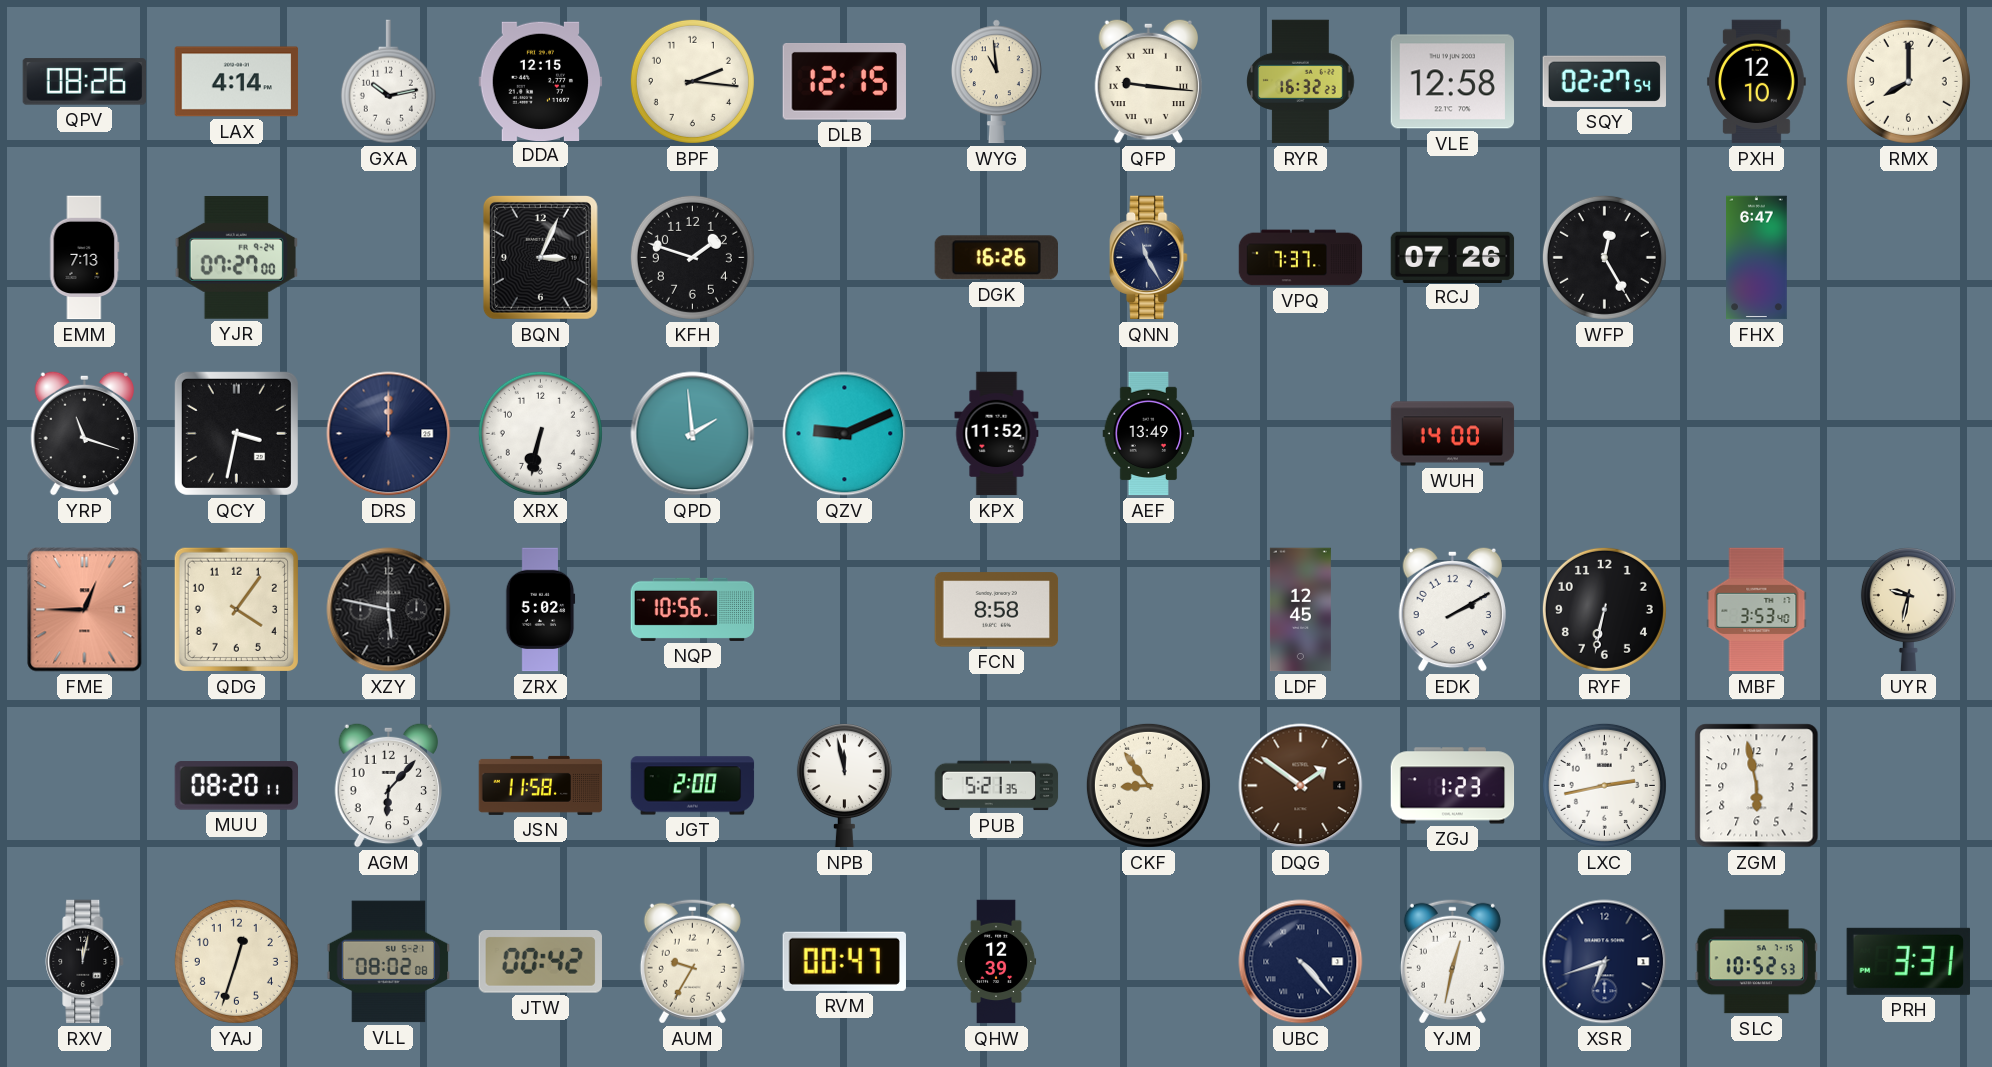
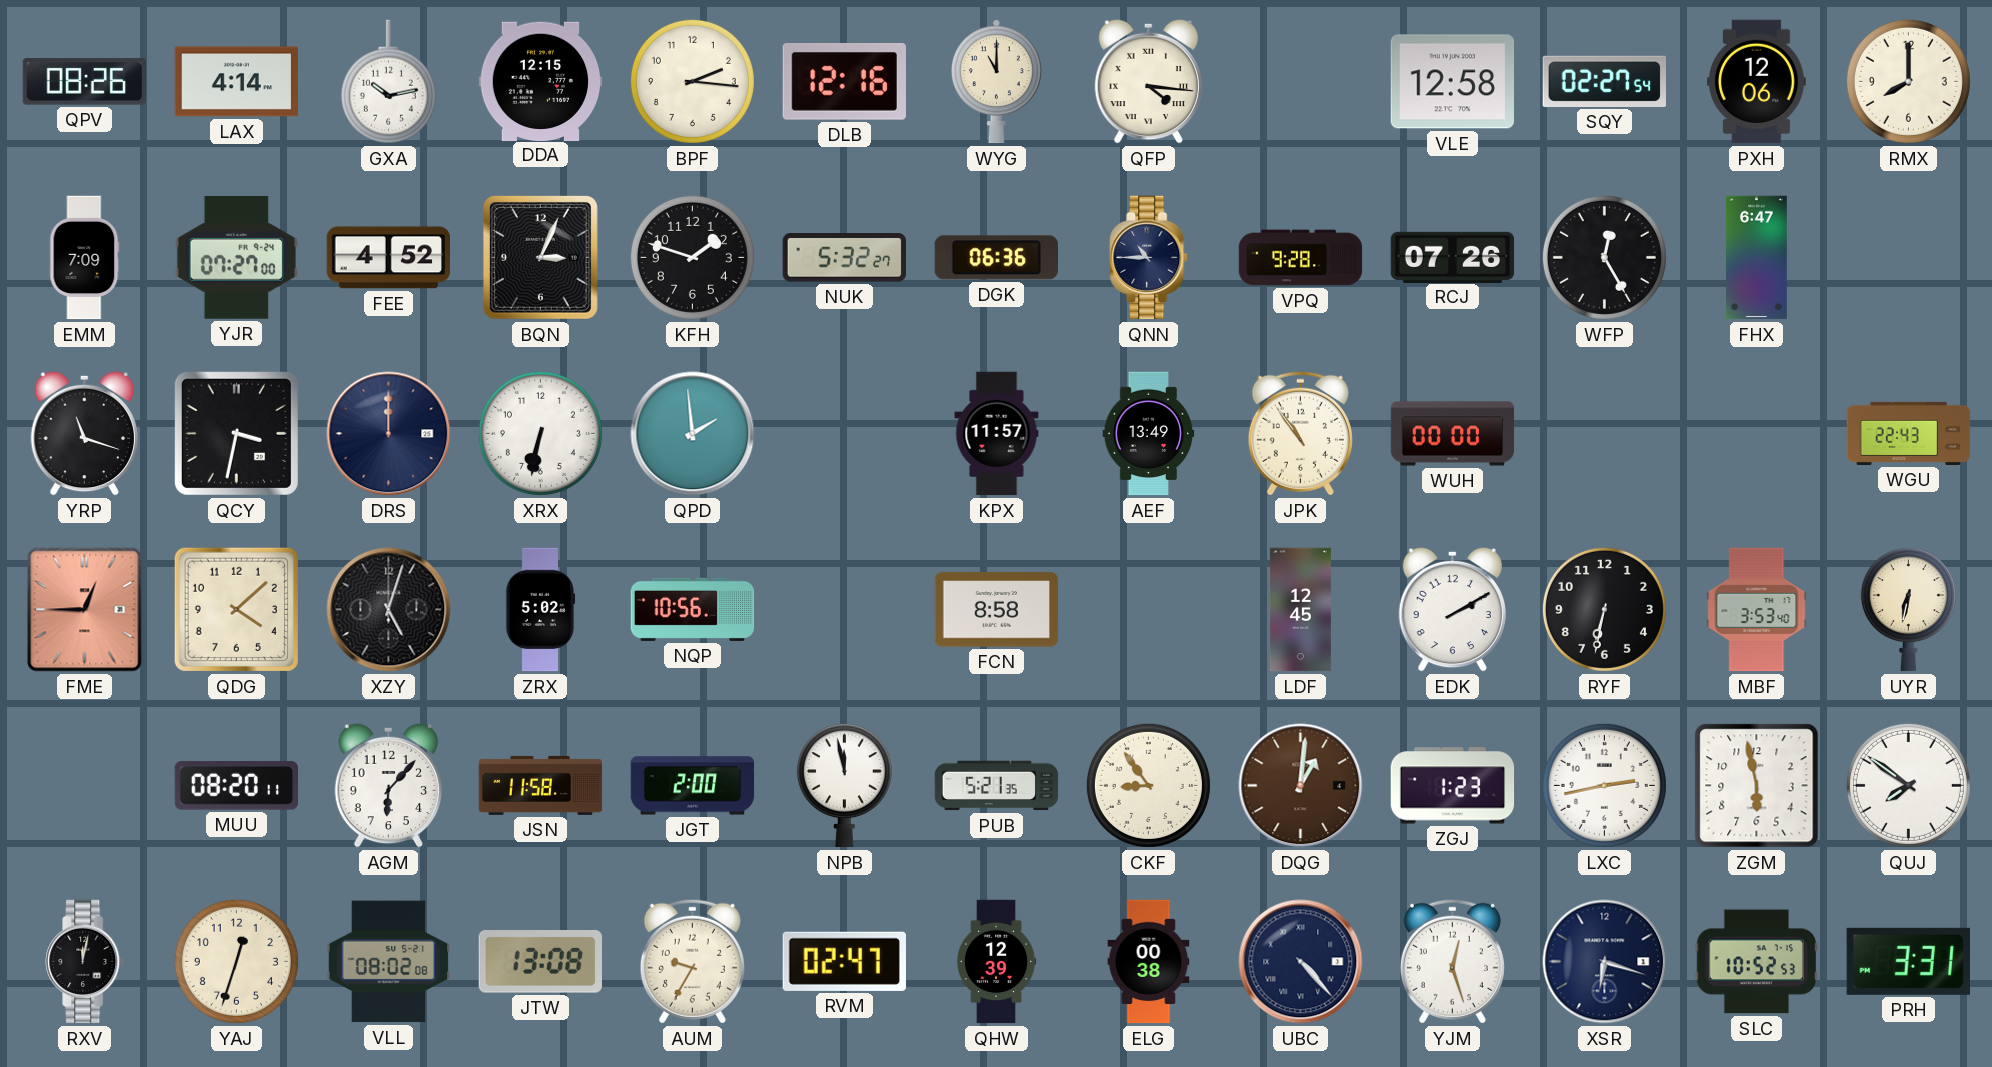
DLB: 12:15 -> 12:16
WYG: 10:59 -> 11:00
QFP: 9:16 -> 4:16
RYR: 16:32 -> none
PXH: 12:10 -> 12:06
EMM: 7:13 -> 7:09
FEE: none -> 4:52
NUK: none -> 5:32
DGK: 16:26 -> 06:36
QNN: 11:25 -> 10:45
VPQ: 7:37 -> 9:28
QZV: 9:11 -> none
KPX: 11:52 -> 11:57
JPK: none -> 10:54
WUH: 14:00 -> 00:00
WGU: none -> 22:43
QDG: 4:06 -> 4:08
XZY: 5:47 -> 5:03
UYR: 9:32 -> 6:32
DQG: 1:51 -> 1:01
QUJ: none -> 7:51
JTW: 00:42 -> 13:08
RVM: 00:47 -> 02:47
ELG: none -> 00:38
YJM: 12:32 -> 12:27
XSR: 6:42 -> 6:18
